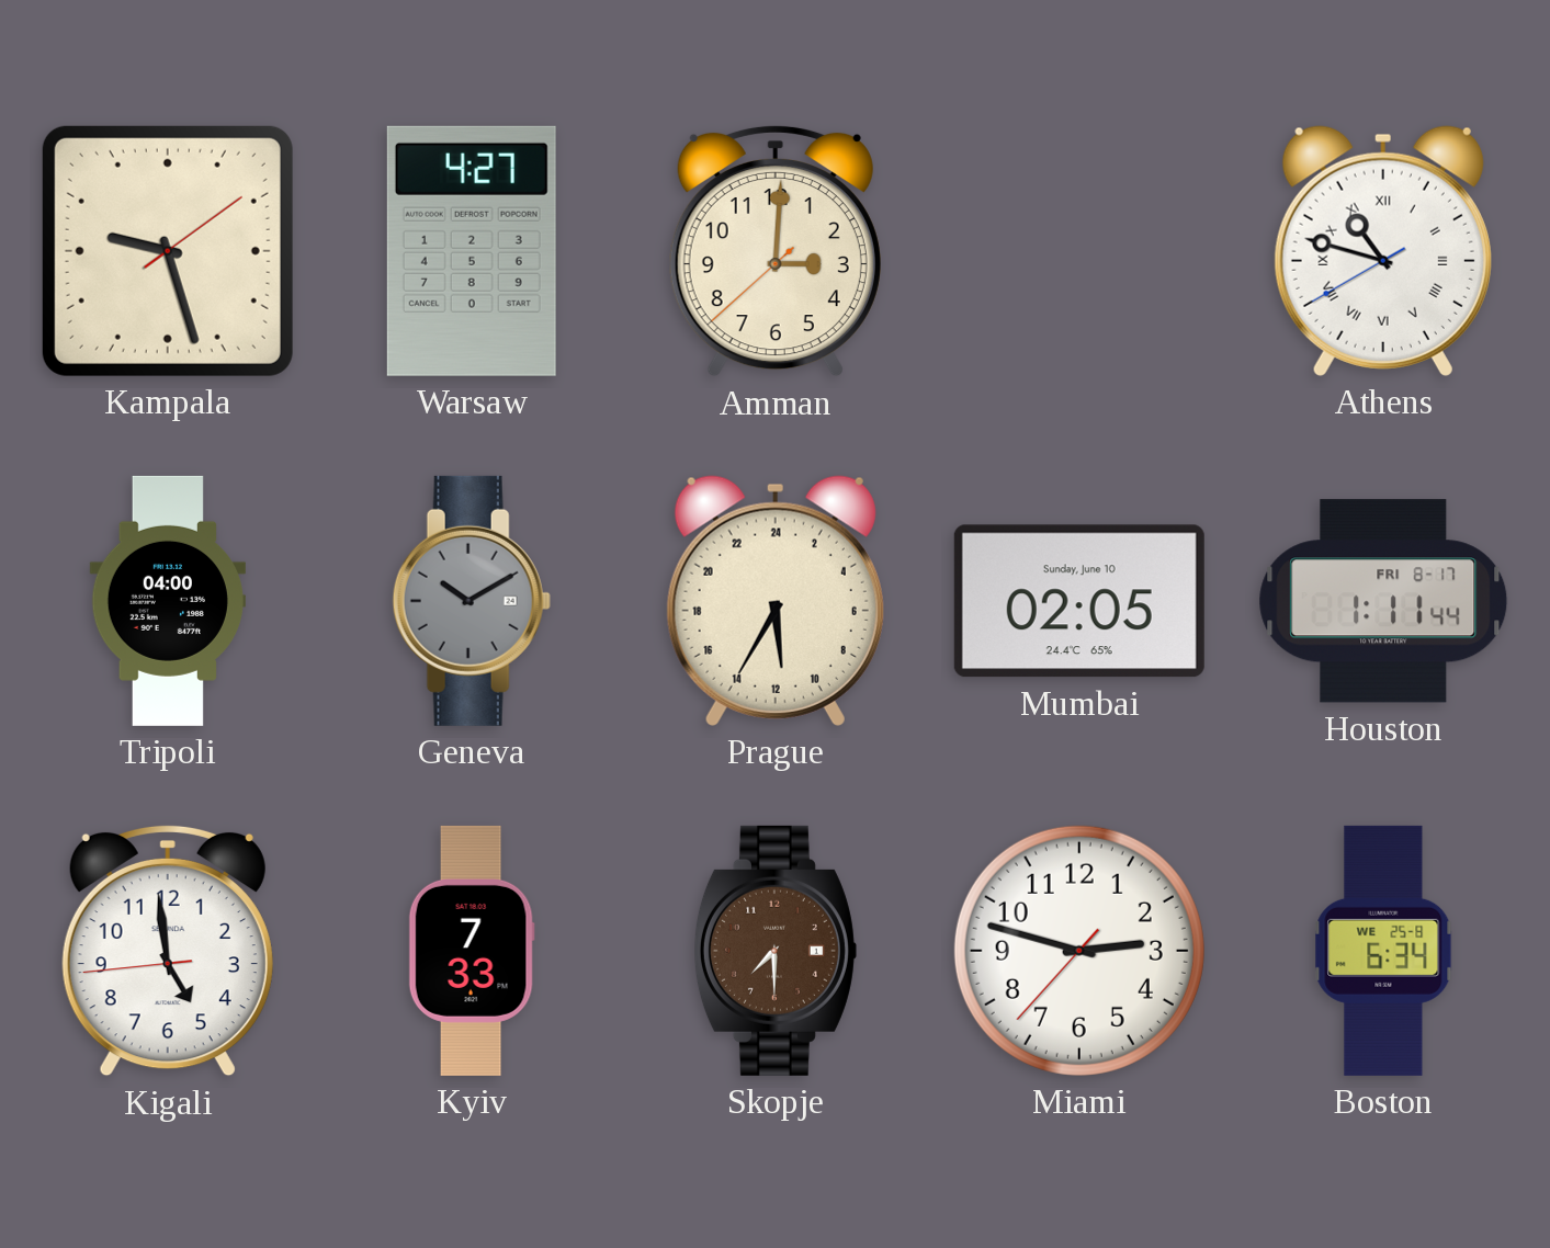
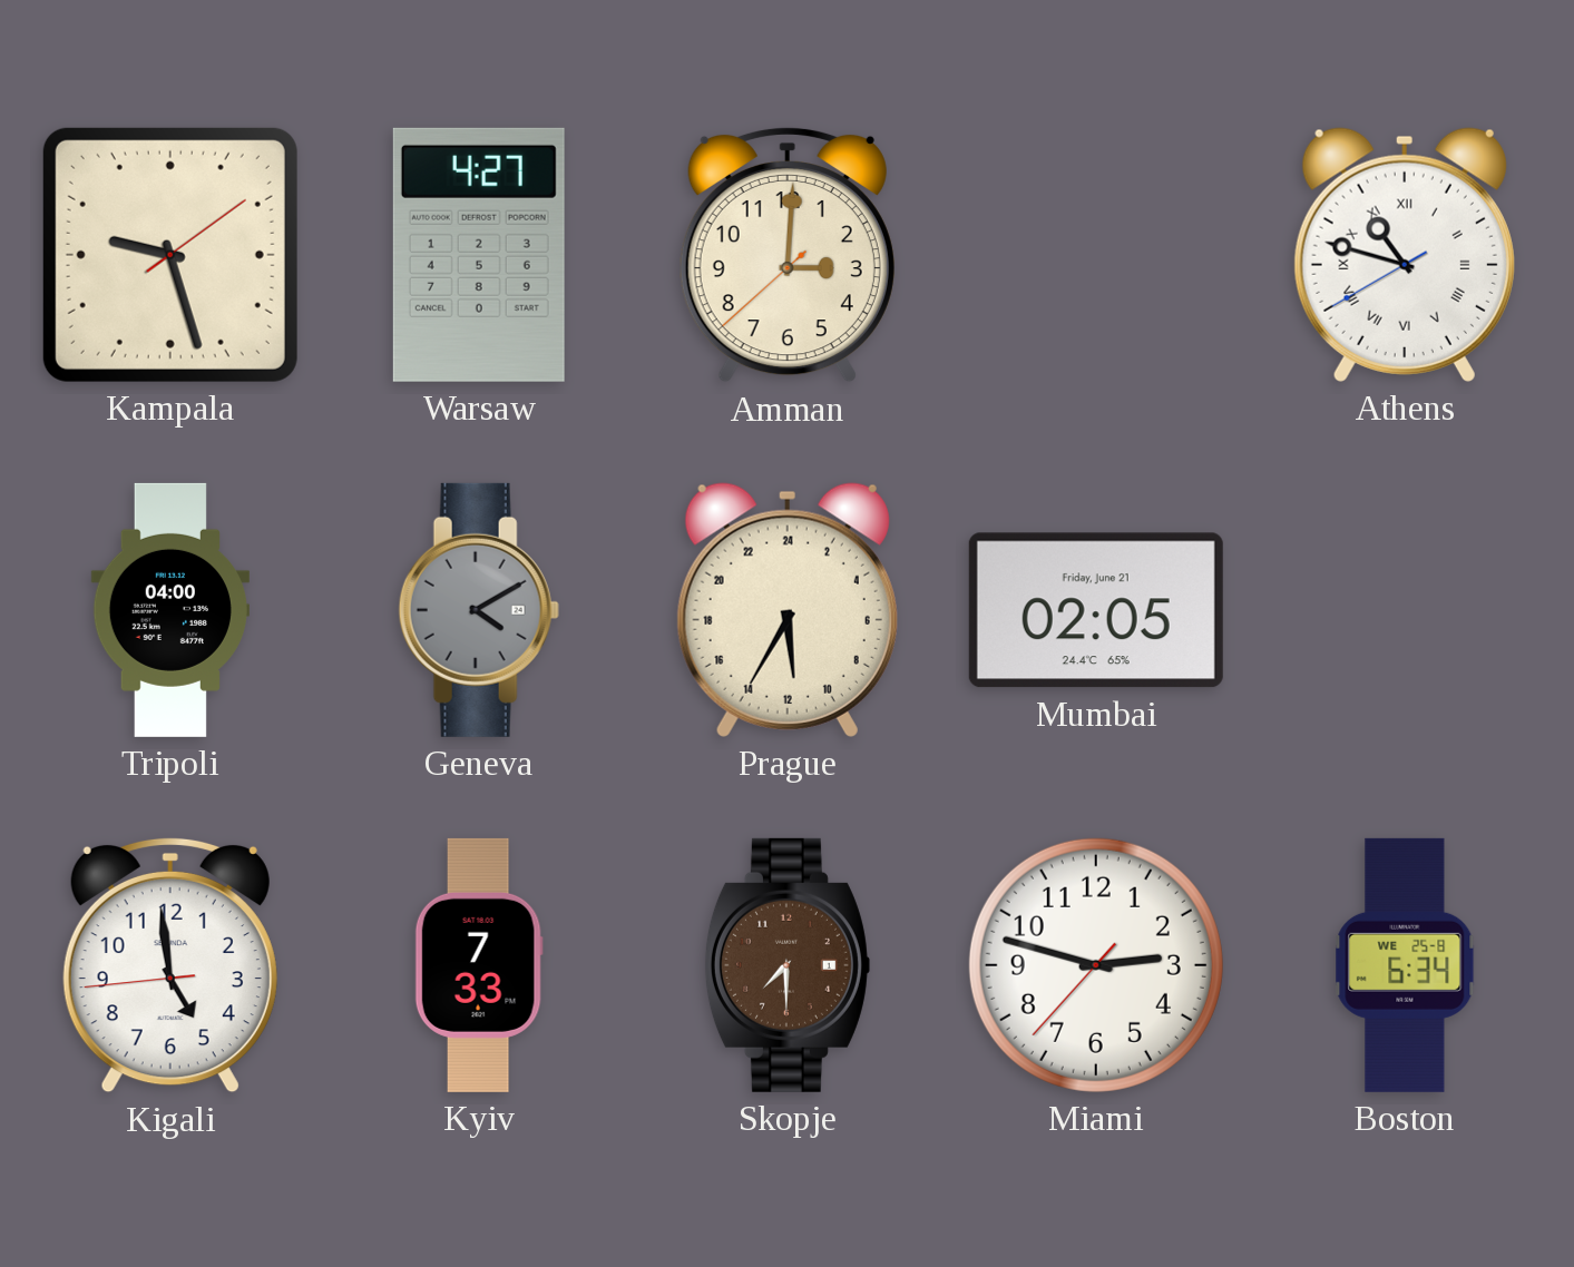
Geneva: 10:10 -> 4:10
Mumbai date: Sunday, June 10 -> Friday, June 21
Houston: 1:11 -> none
